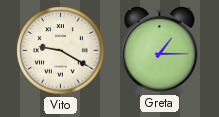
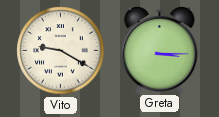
Greta: 1:15 -> 3:15
